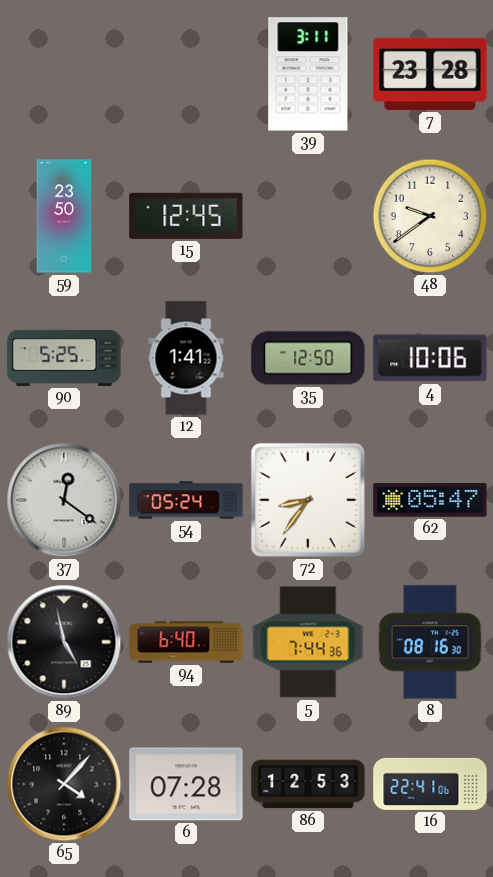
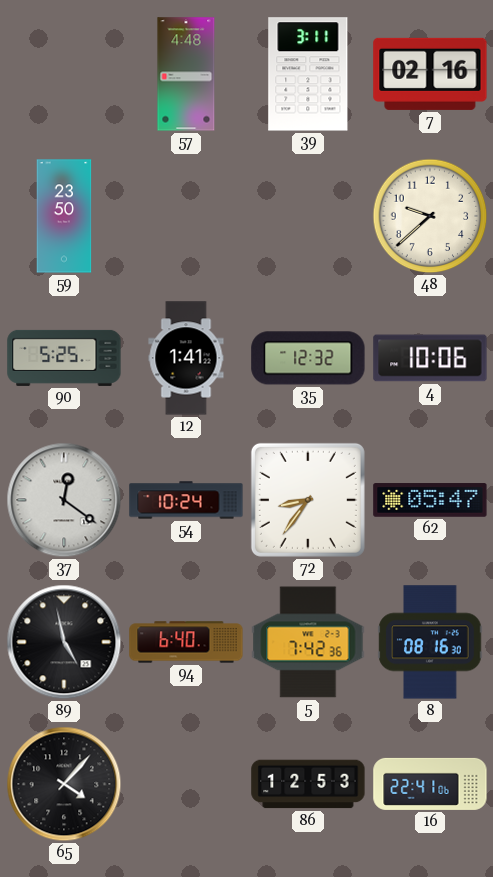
57: none -> 4:48
7: 23:28 -> 02:16
15: 12:45 -> none
48: 9:39 -> 9:38
35: 12:50 -> 12:32
54: 05:24 -> 10:24
5: 7:44 -> 7:42
6: 07:28 -> none
